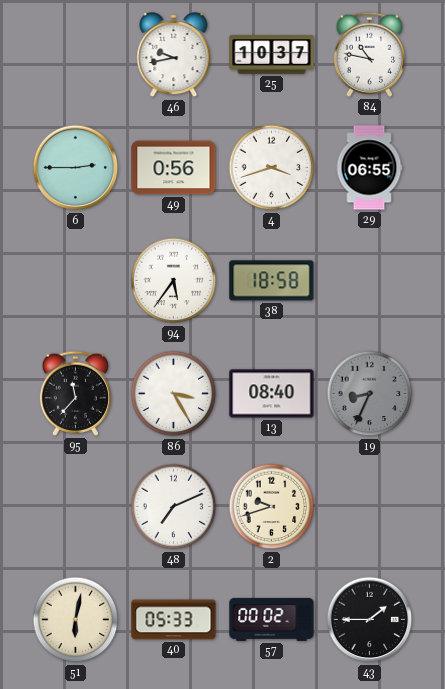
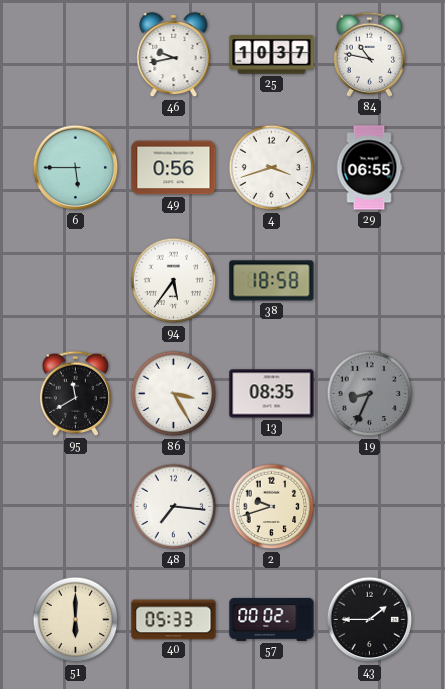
6: 2:45 -> 5:45
95: 11:37 -> 11:40
13: 08:40 -> 08:35
48: 7:11 -> 7:16
51: 6:02 -> 6:00
